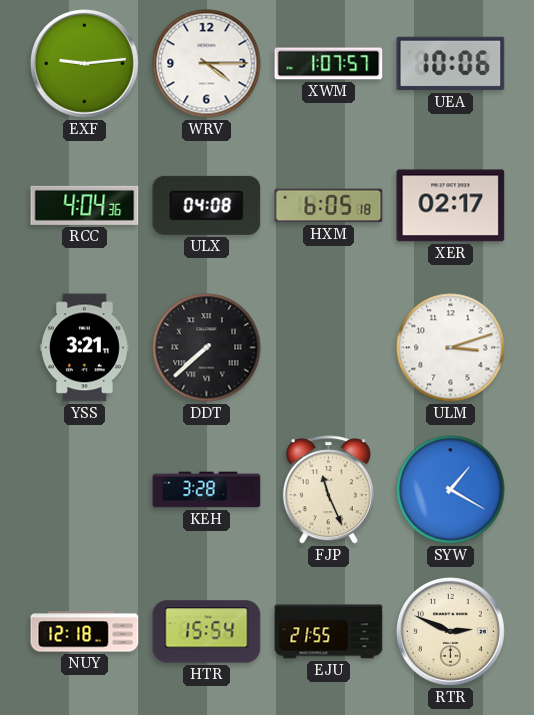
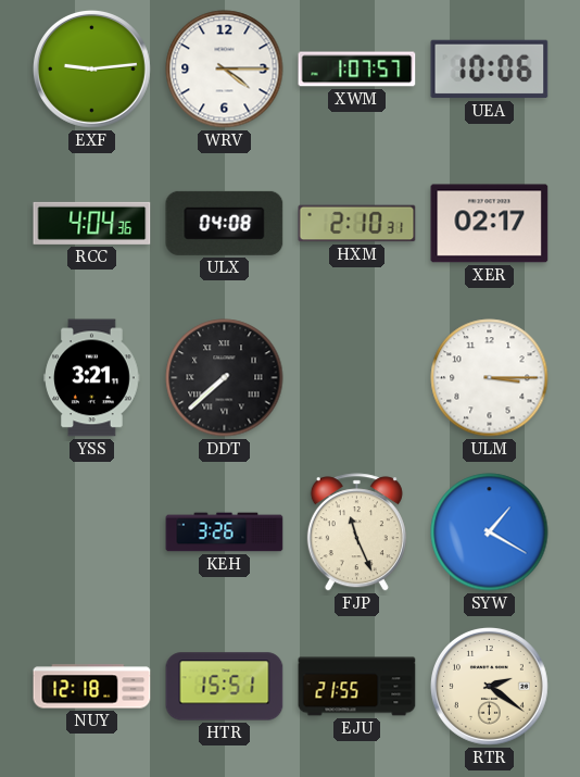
HXM: 6:05 -> 2:10
ULM: 3:12 -> 3:15
KEH: 3:28 -> 3:26
HTR: 15:54 -> 15:51
RTR: 2:49 -> 2:21
